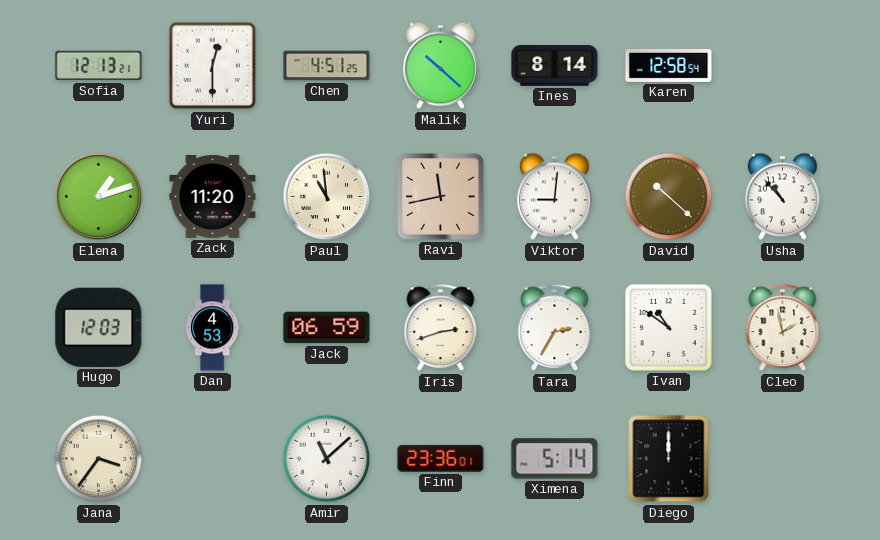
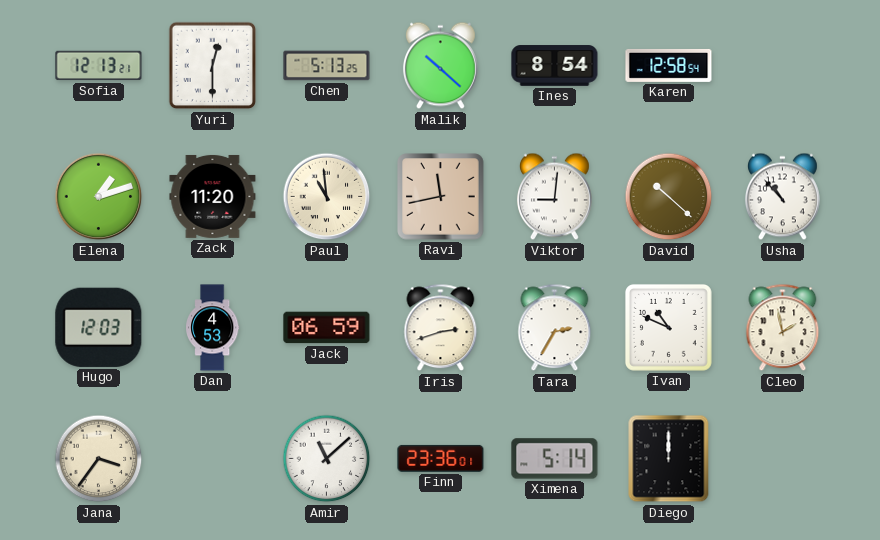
Chen: 4:51 -> 5:13
Ines: 8:14 -> 8:54
Ivan: 10:51 -> 10:49
